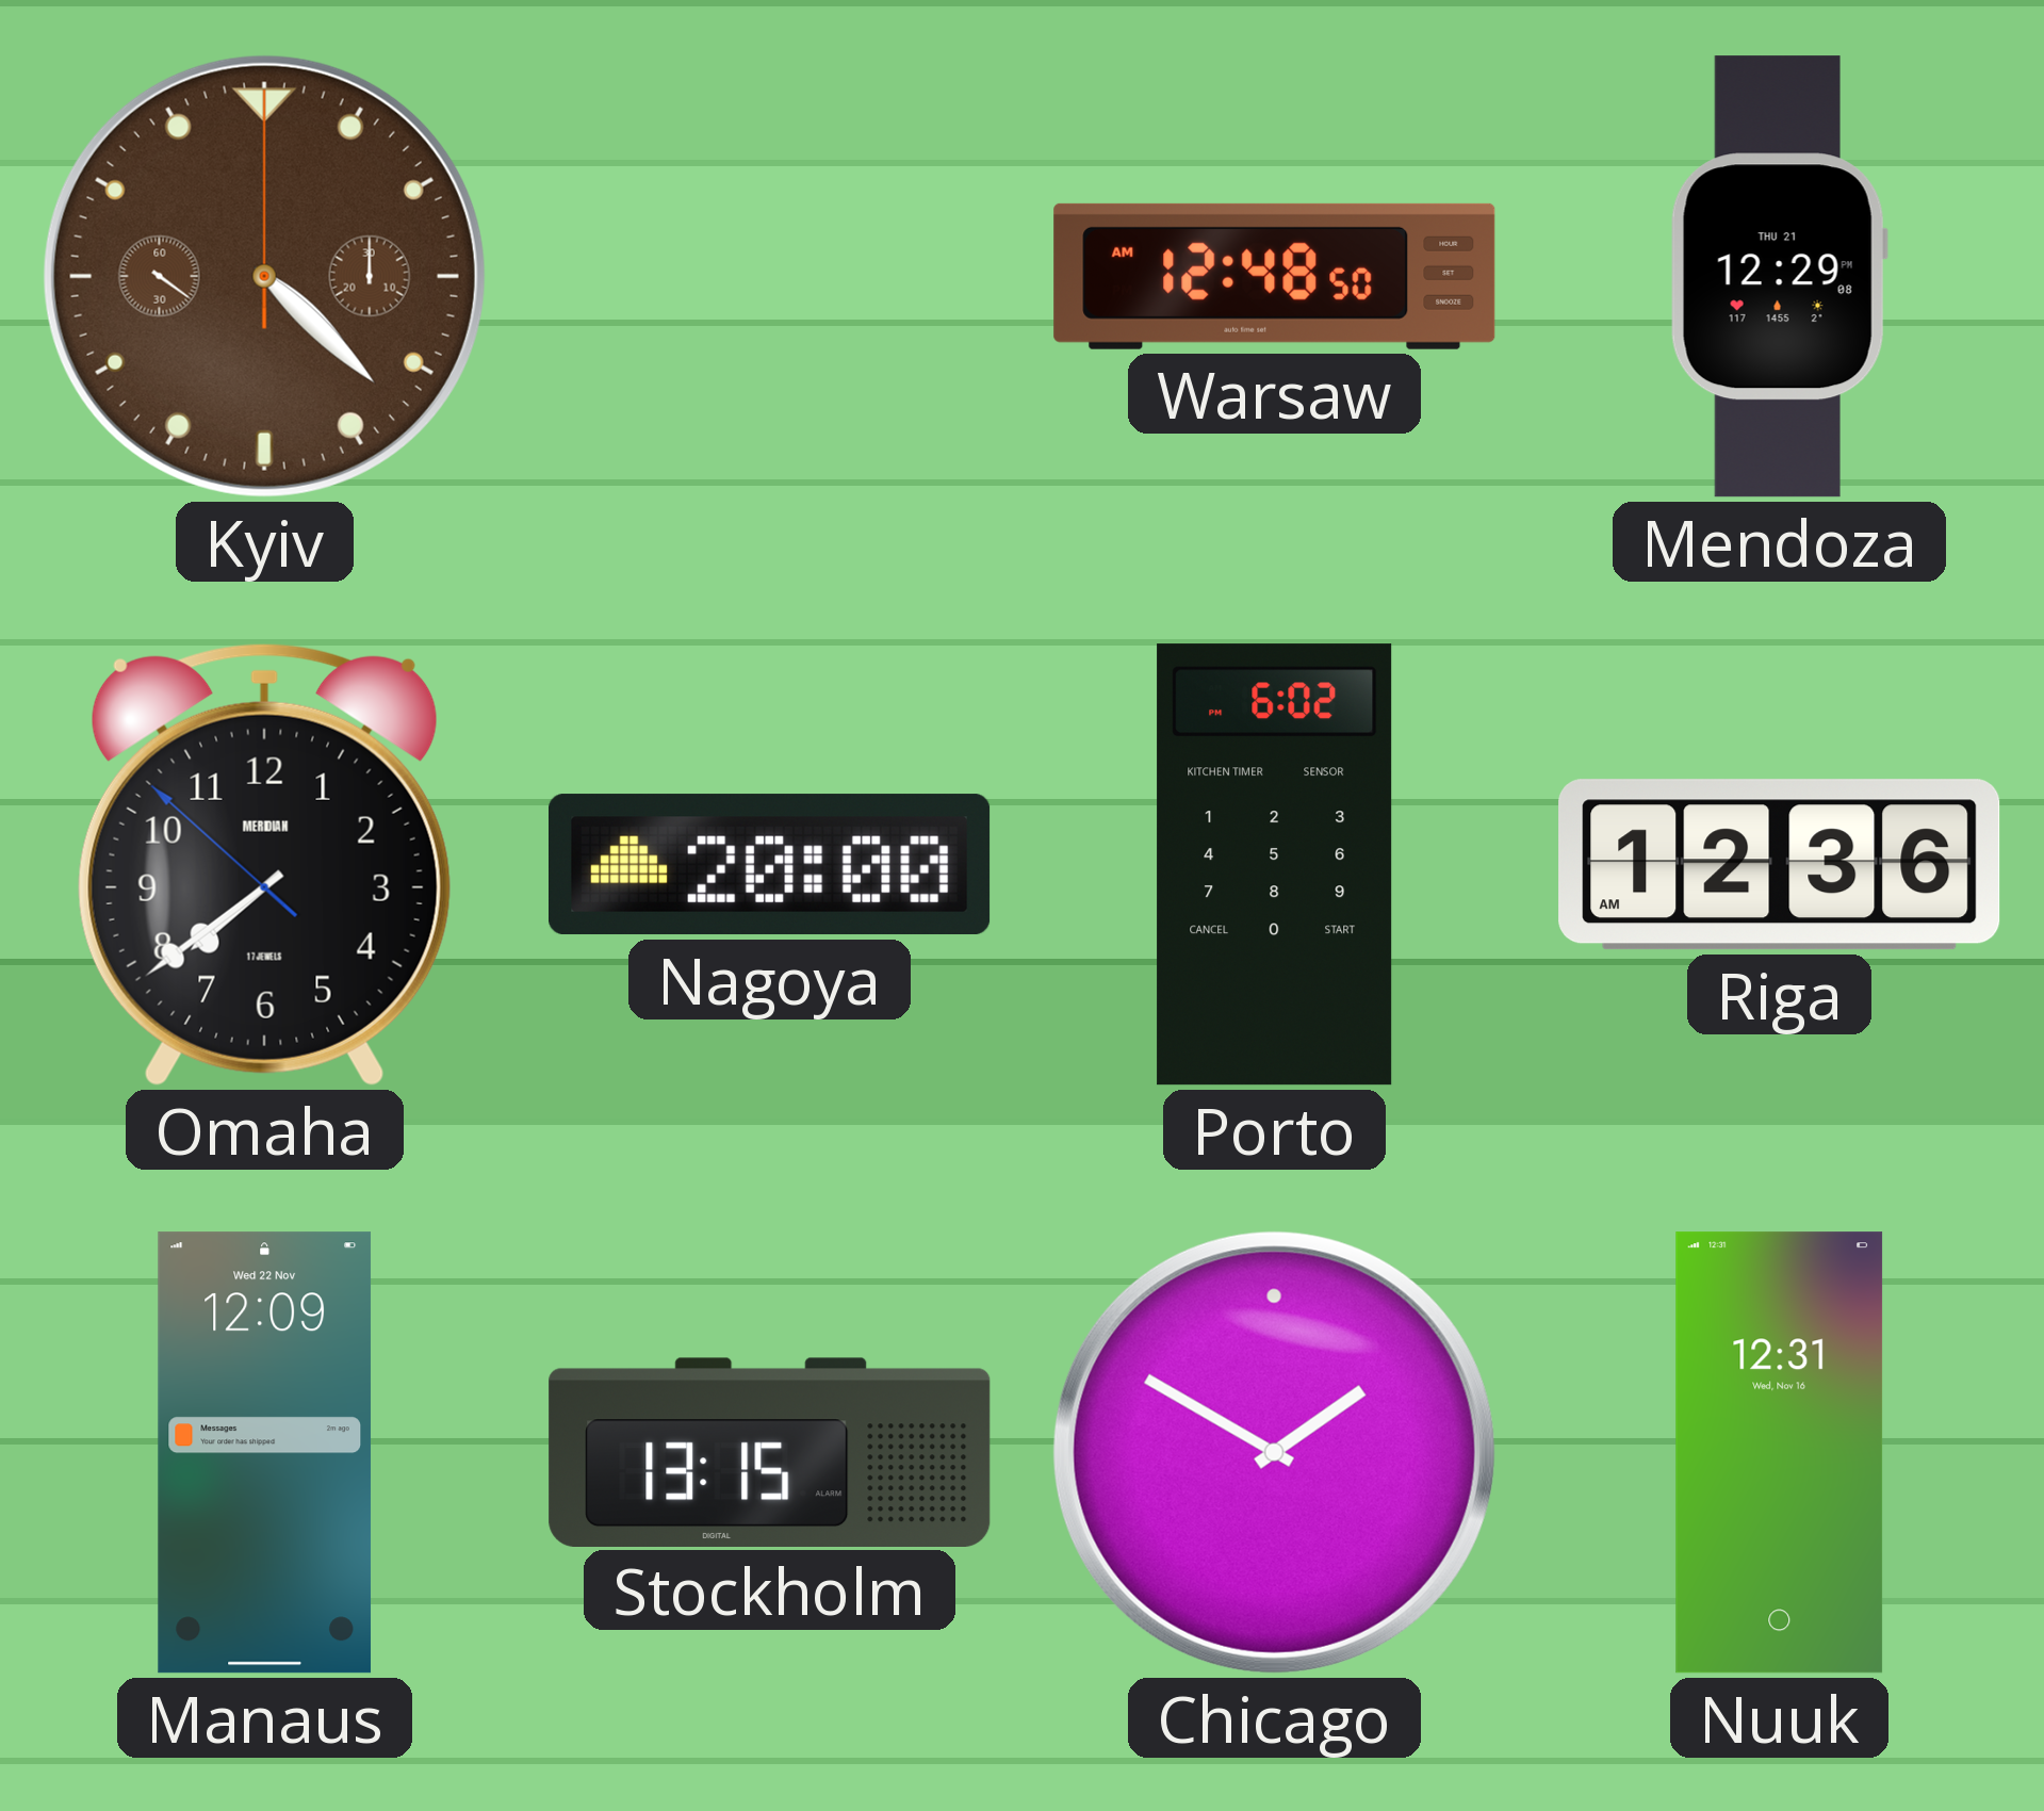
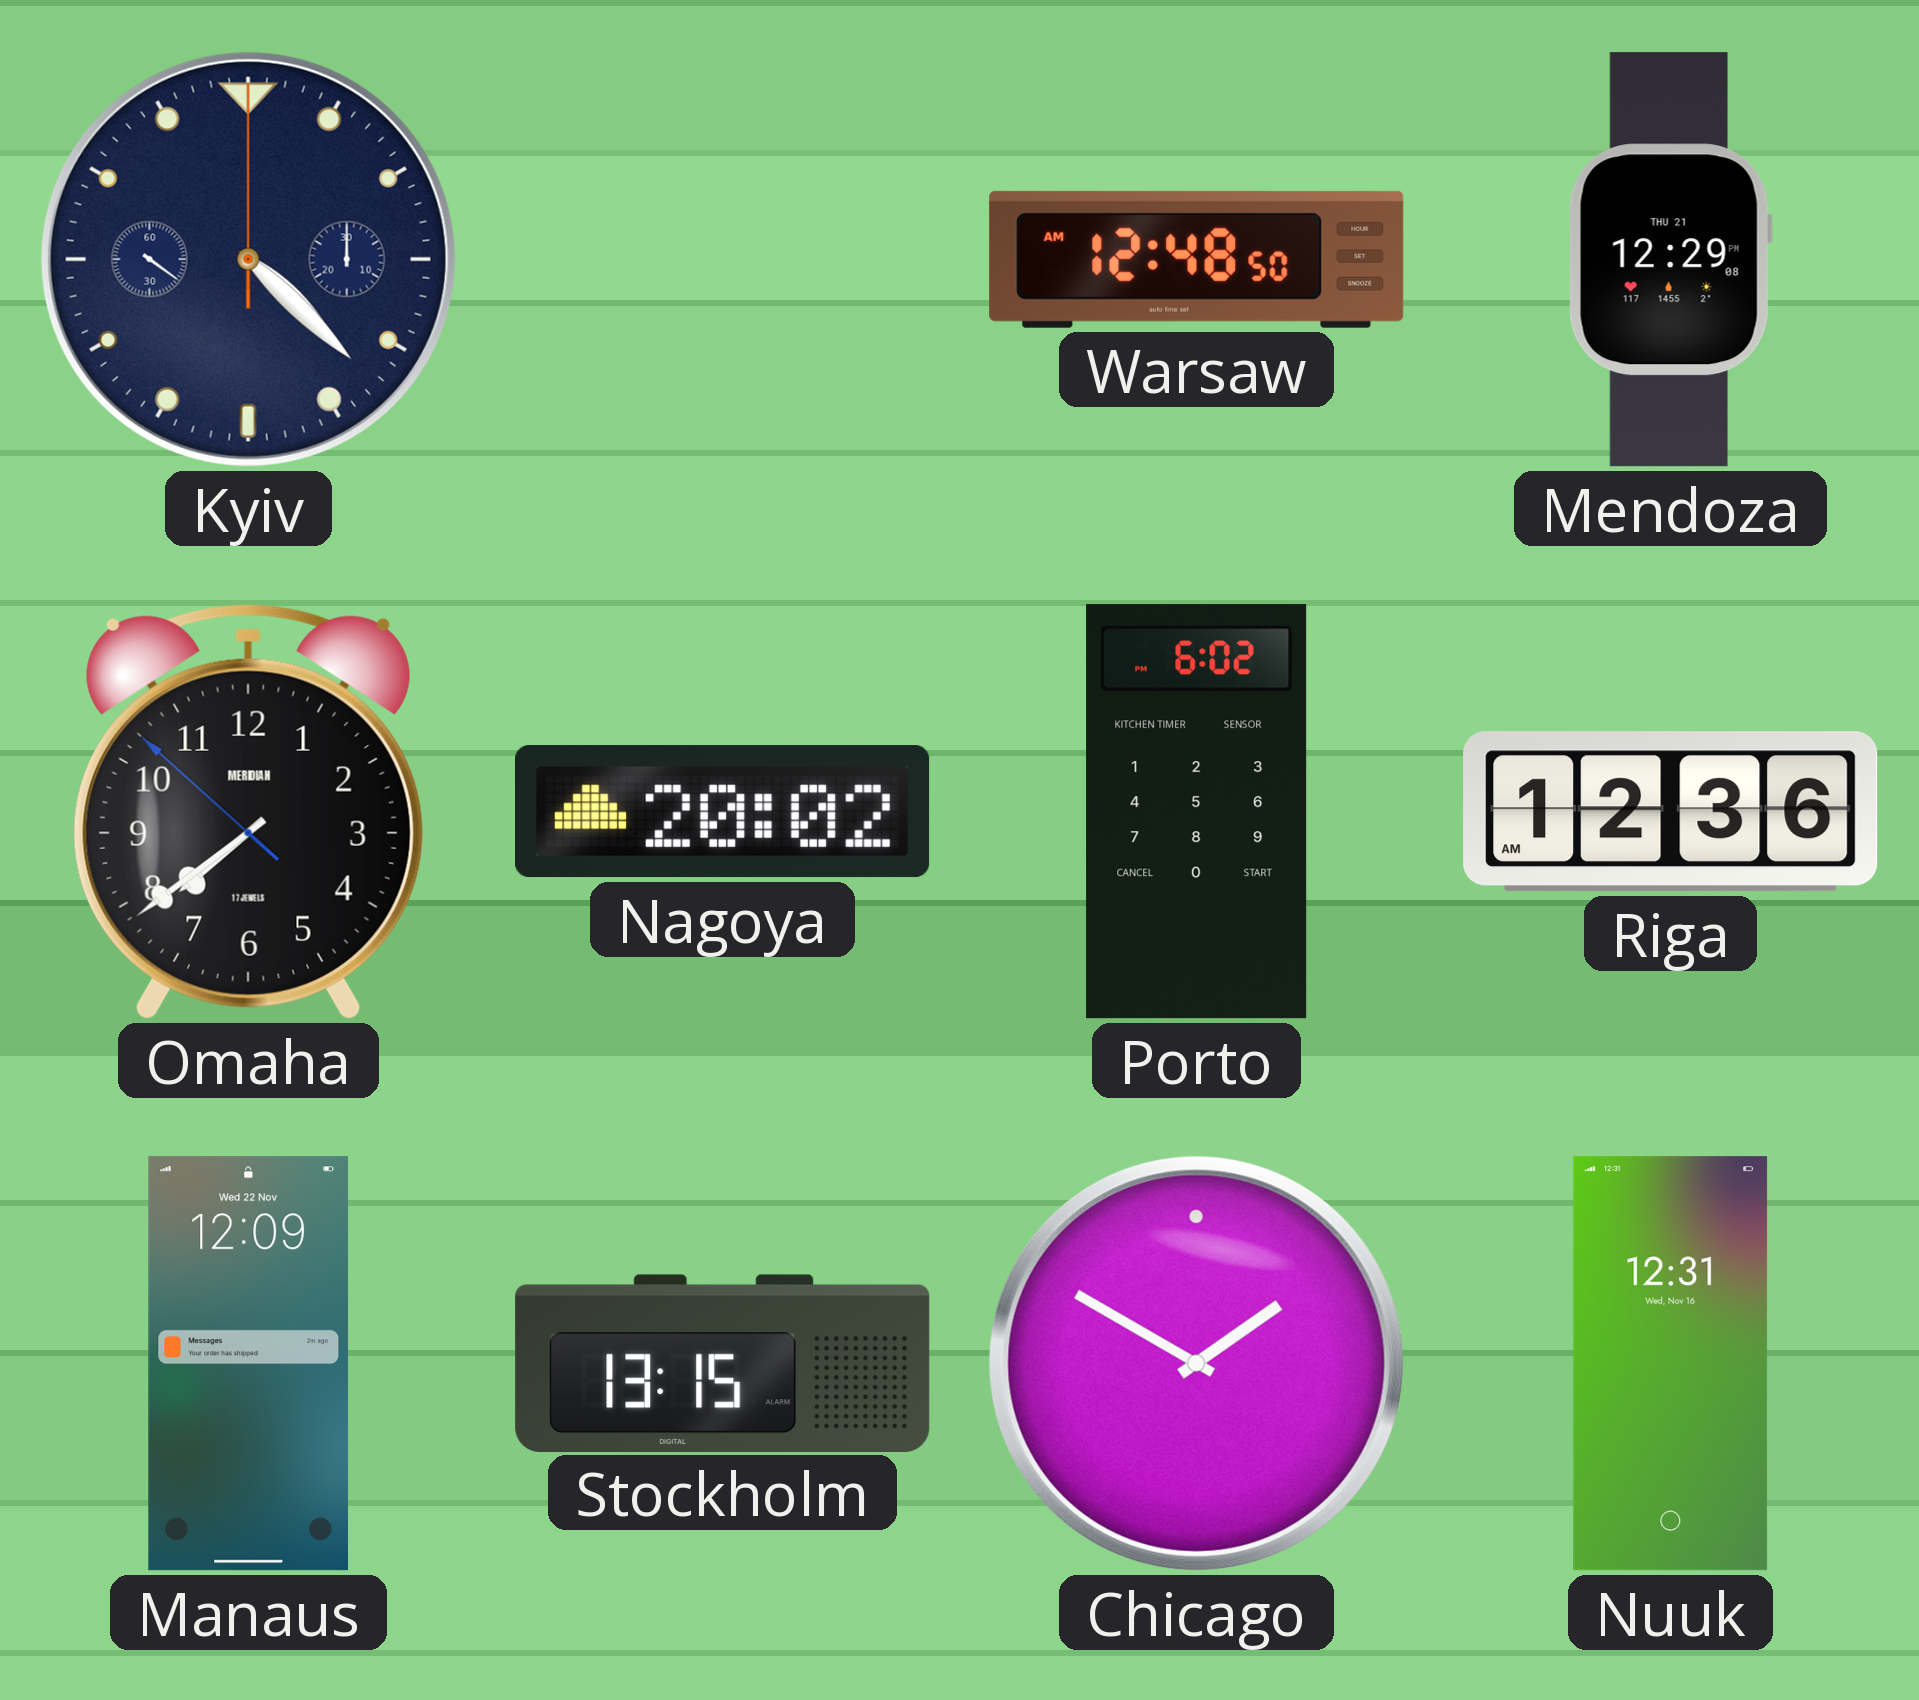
Kyiv dial: brown -> navy
Nagoya: 20:00 -> 20:02
